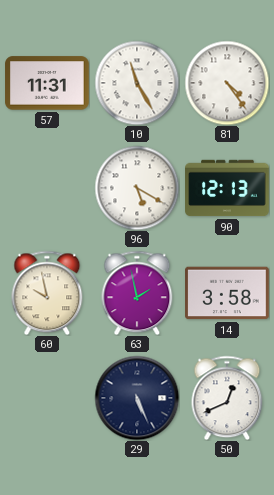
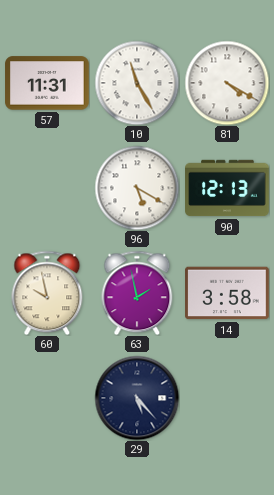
81: 4:24 -> 4:20
29: 5:26 -> 5:23
50: 12:41 -> none
